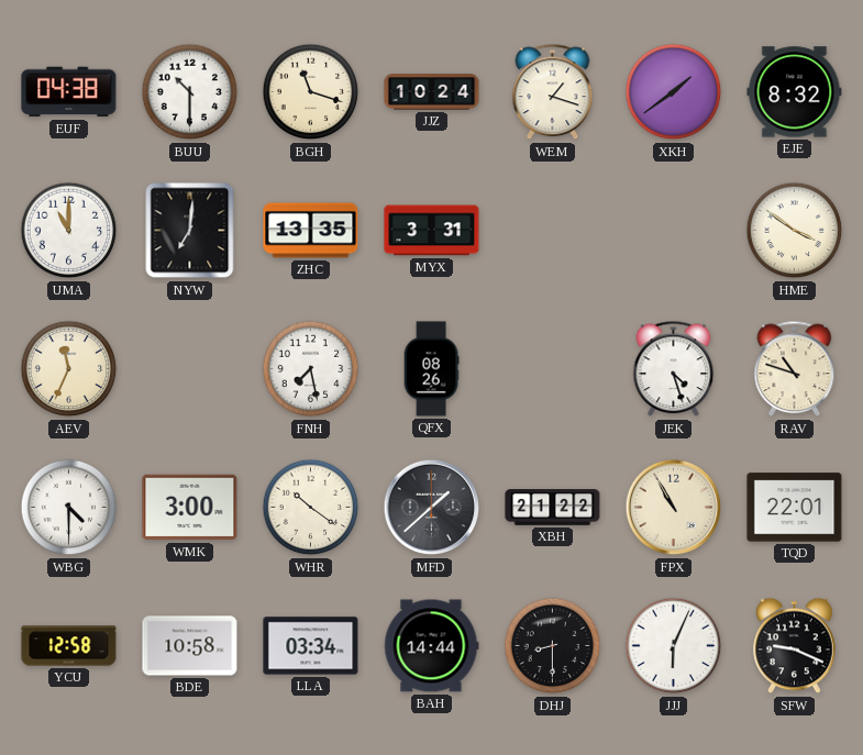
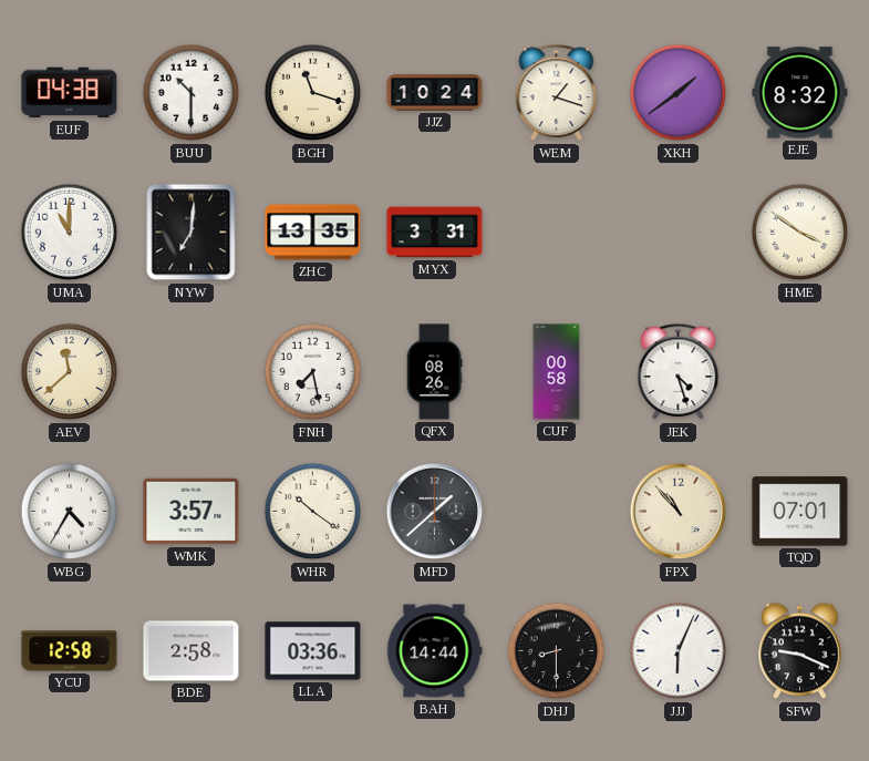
AEV: 11:34 -> 11:38
CUF: none -> 00:58
RAV: 10:48 -> none
WBG: 4:30 -> 4:35
WMK: 3:00 -> 3:57
XBH: 21:22 -> none
FPX: 10:55 -> 10:53
TQD: 22:01 -> 07:01
BDE: 10:58 -> 2:58
LLA: 03:34 -> 03:36
